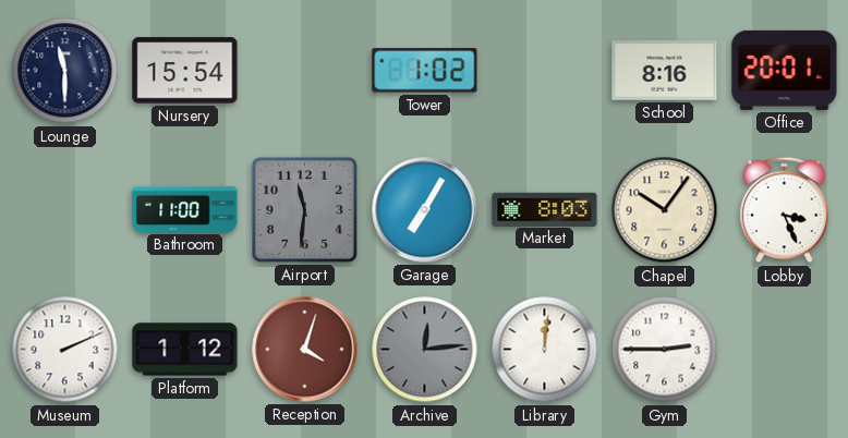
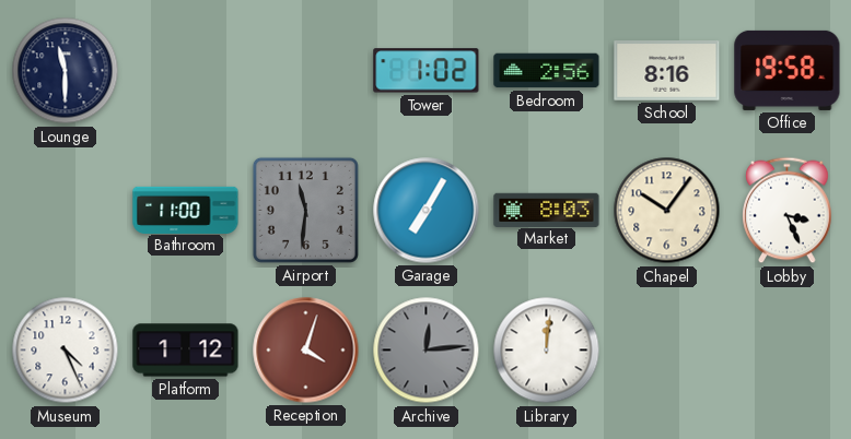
Nursery: 15:54 -> none
Bedroom: none -> 2:56
Office: 20:01 -> 19:58
Museum: 2:11 -> 4:26
Gym: 2:45 -> none
